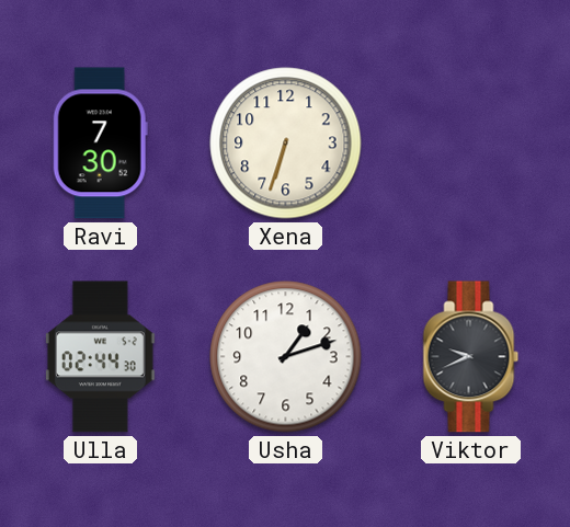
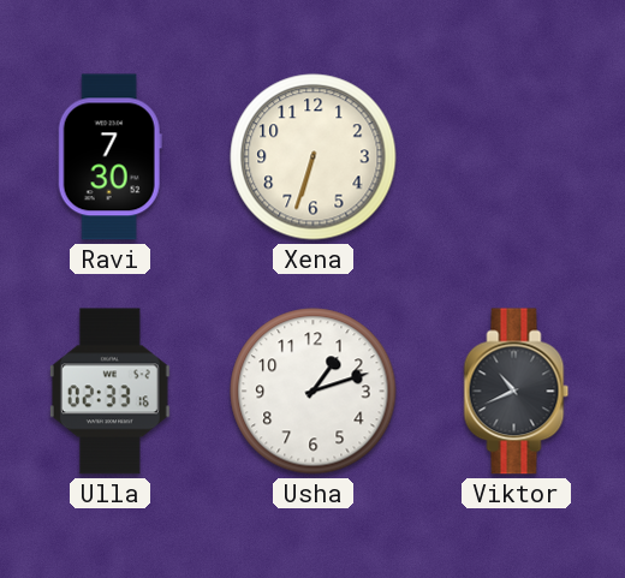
Ulla: 02:44 -> 02:33
Viktor: 9:41 -> 10:41
